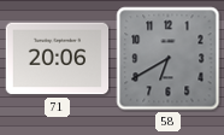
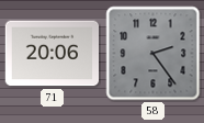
58: 6:40 -> 2:24
